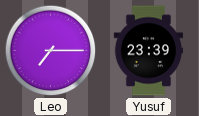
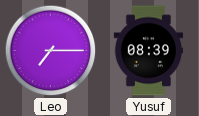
Yusuf: 23:39 -> 08:39
